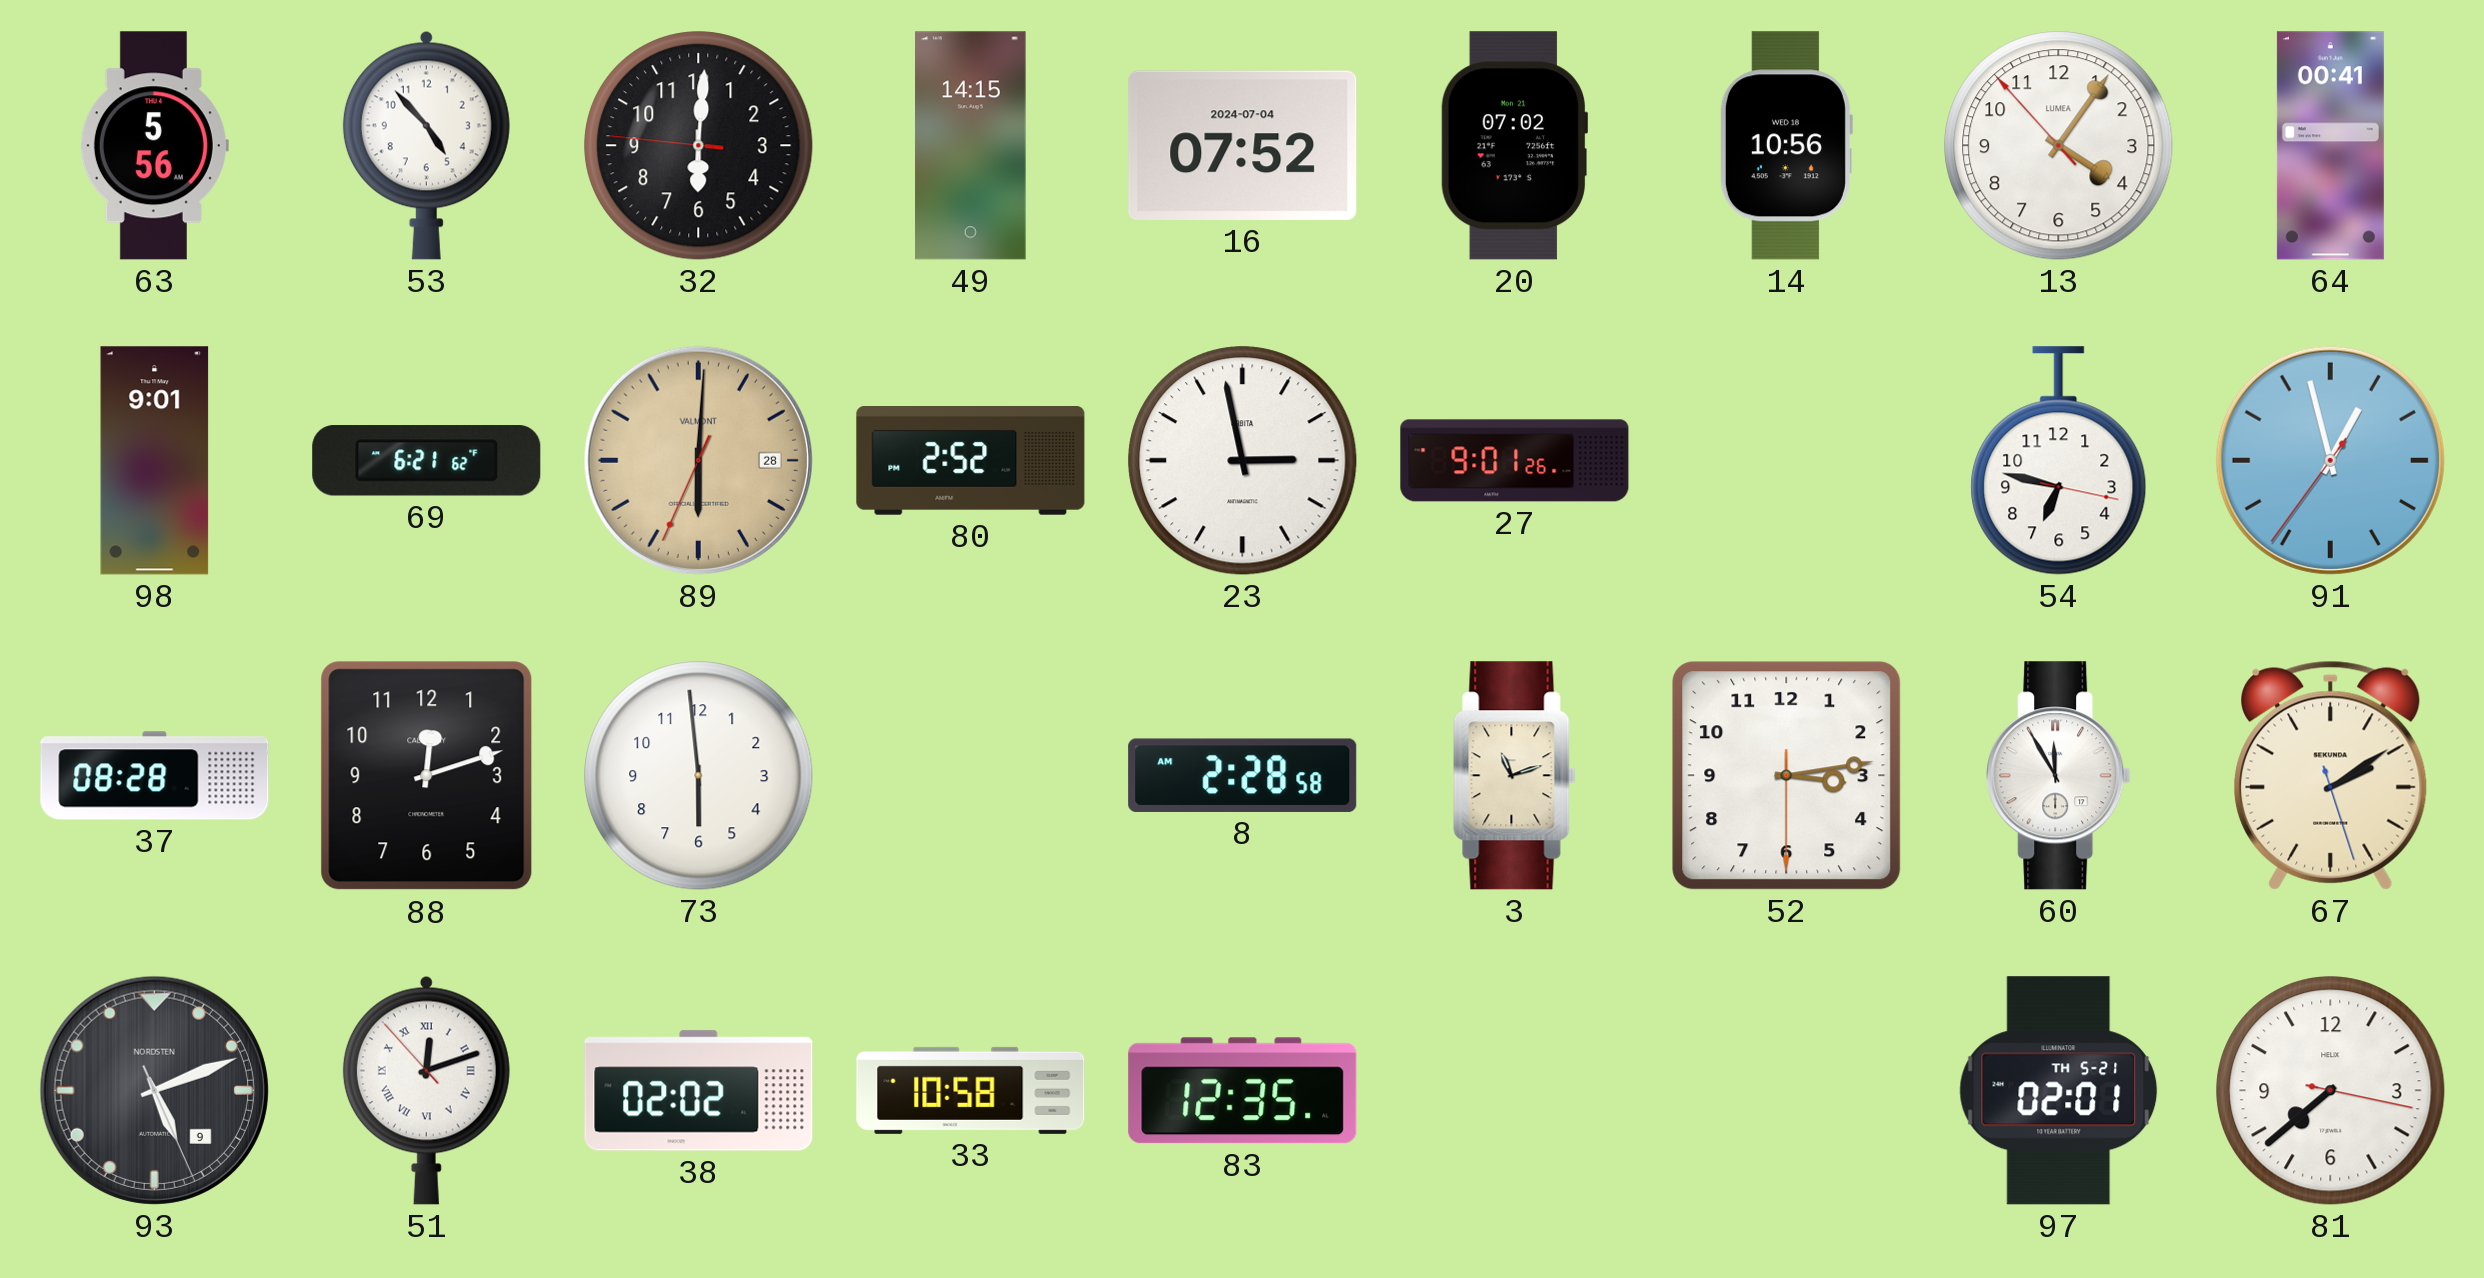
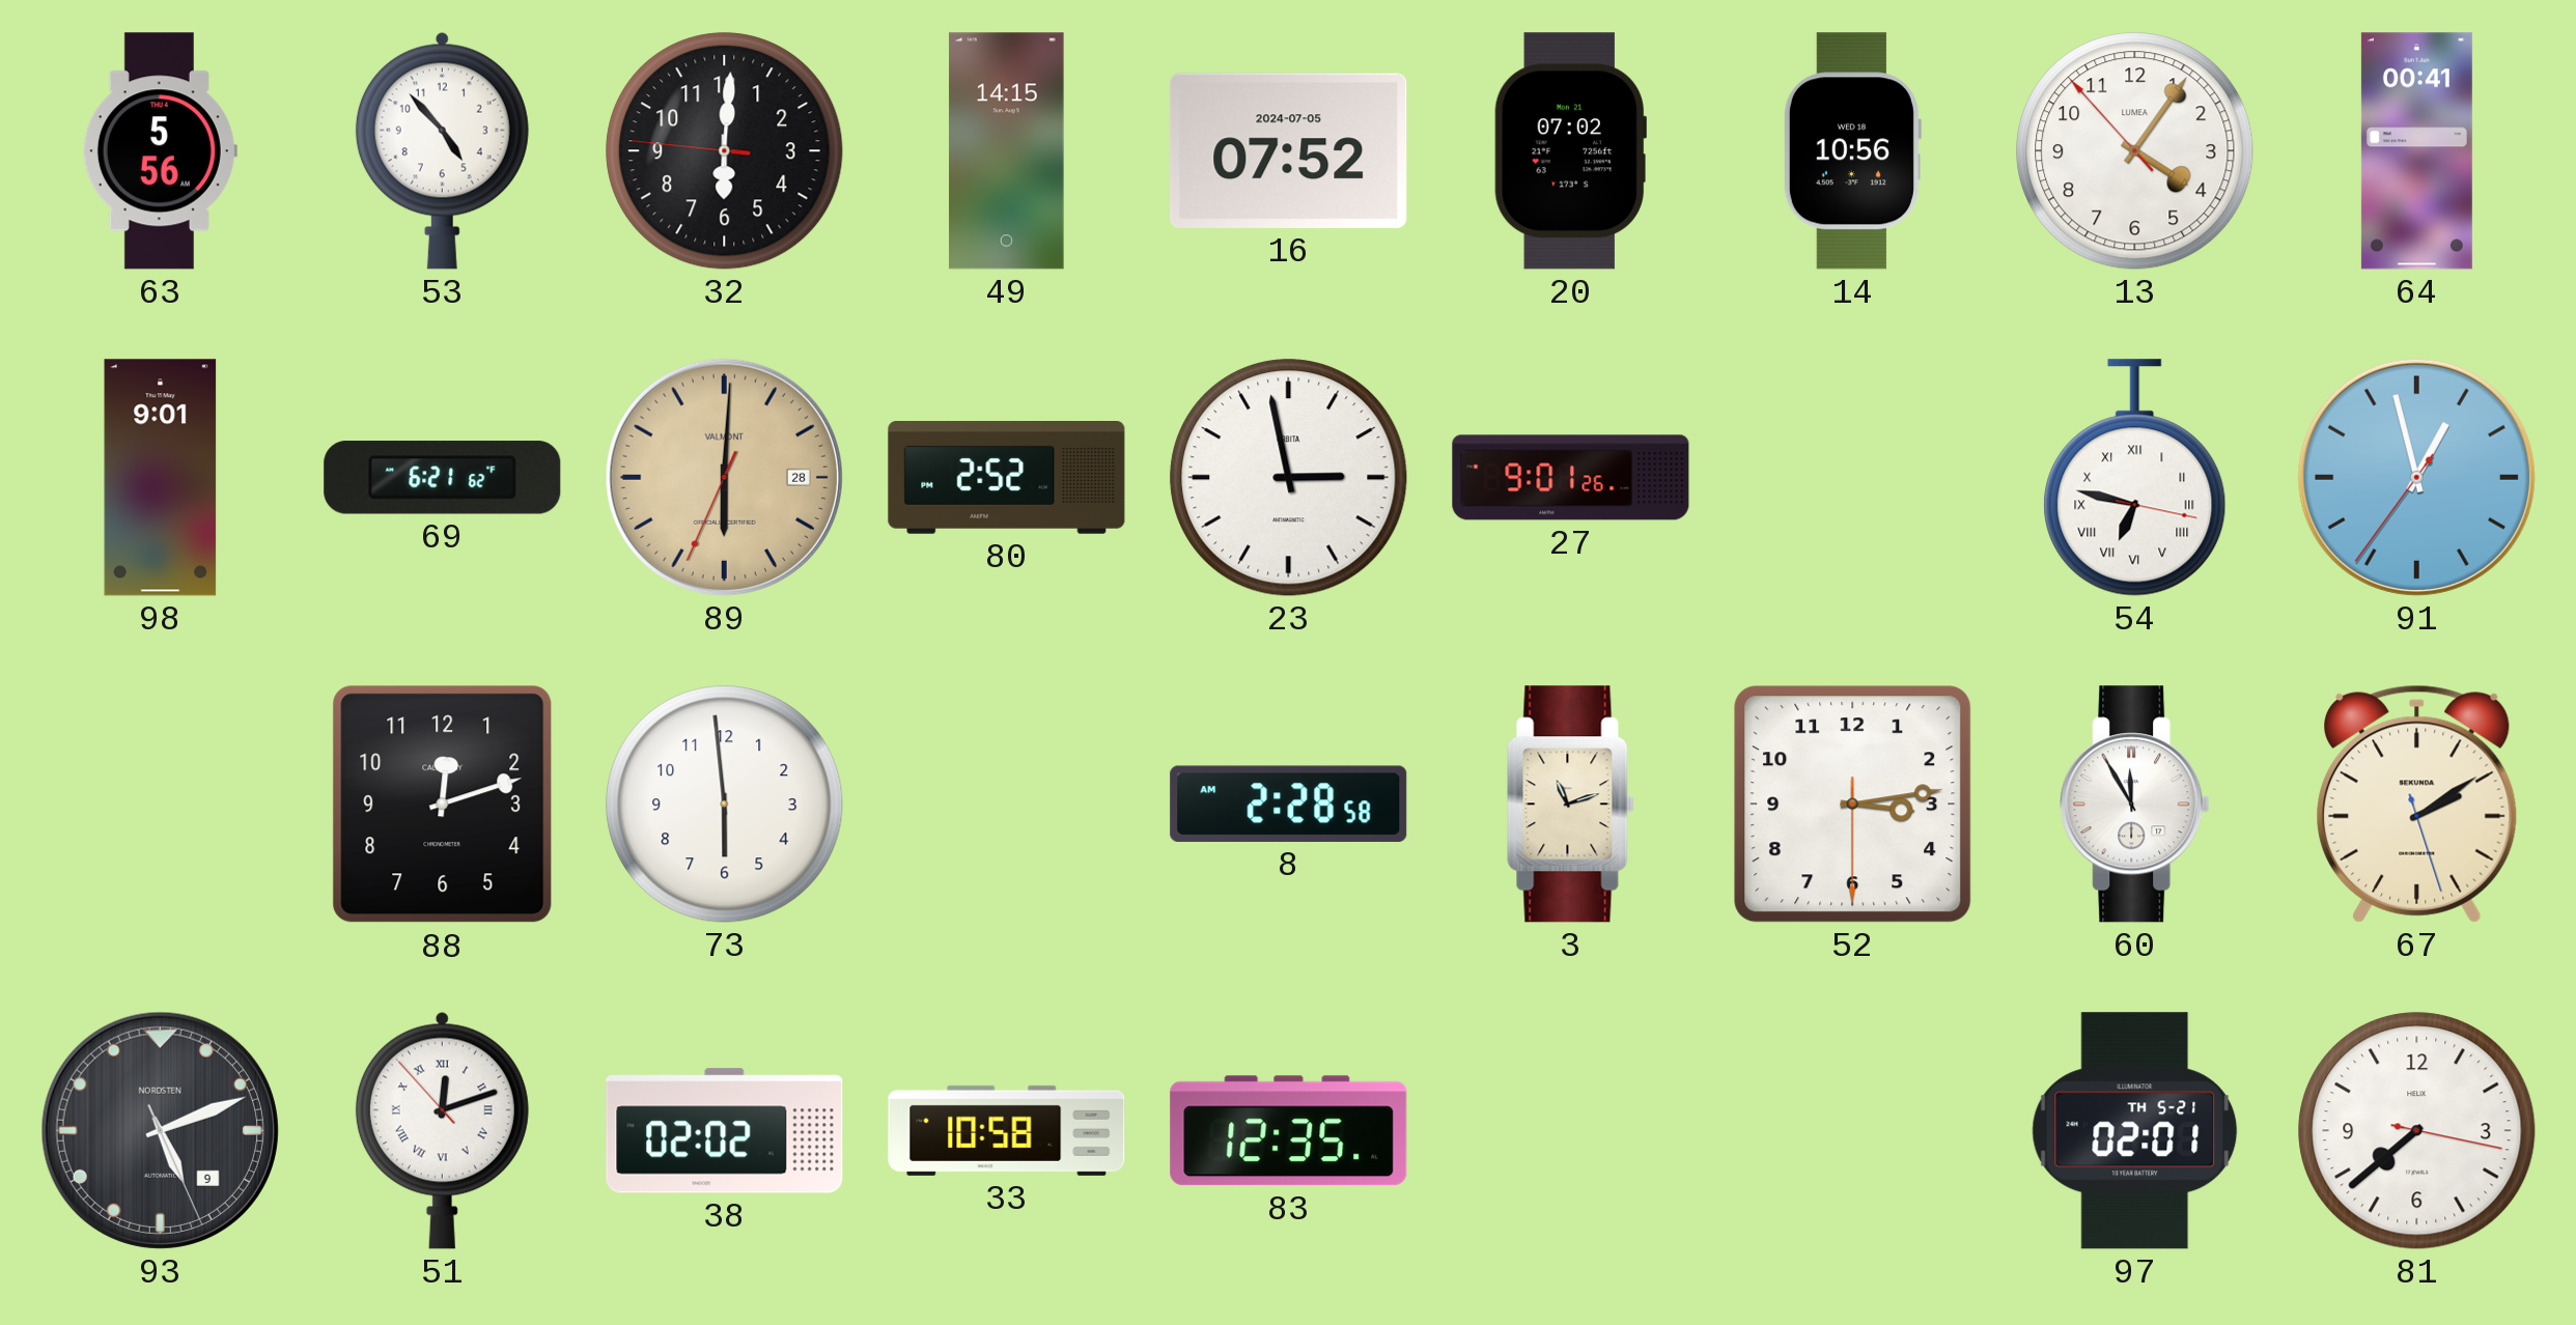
16 date: 2024-07-04 -> 2024-07-05
54 numerals: Arabic -> Roman
37: 08:28 -> none
